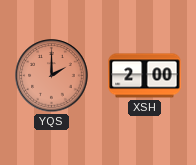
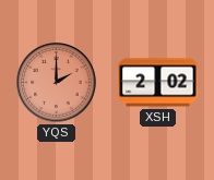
XSH: 2:00 -> 2:02
